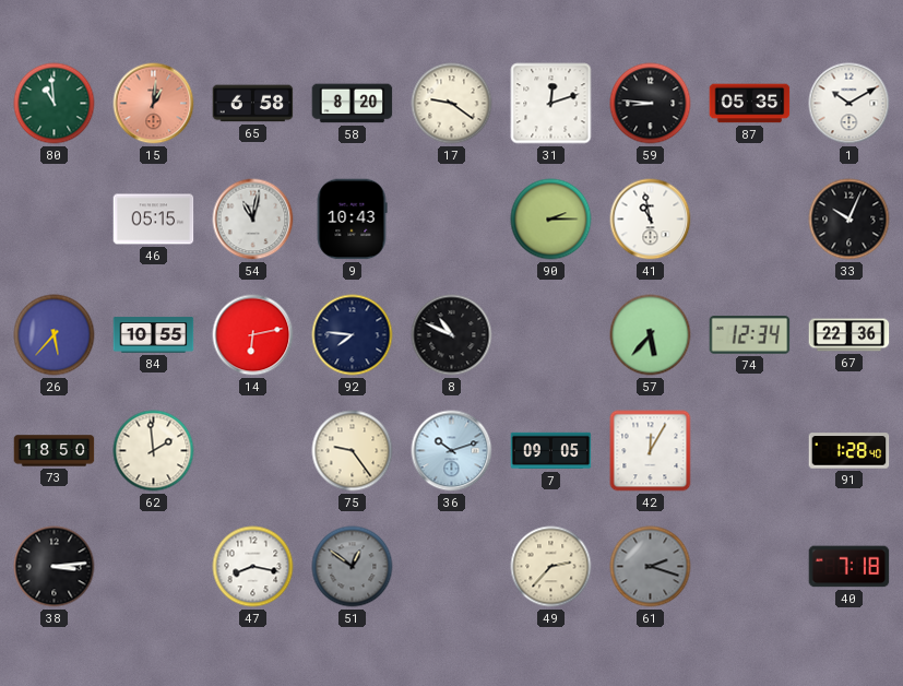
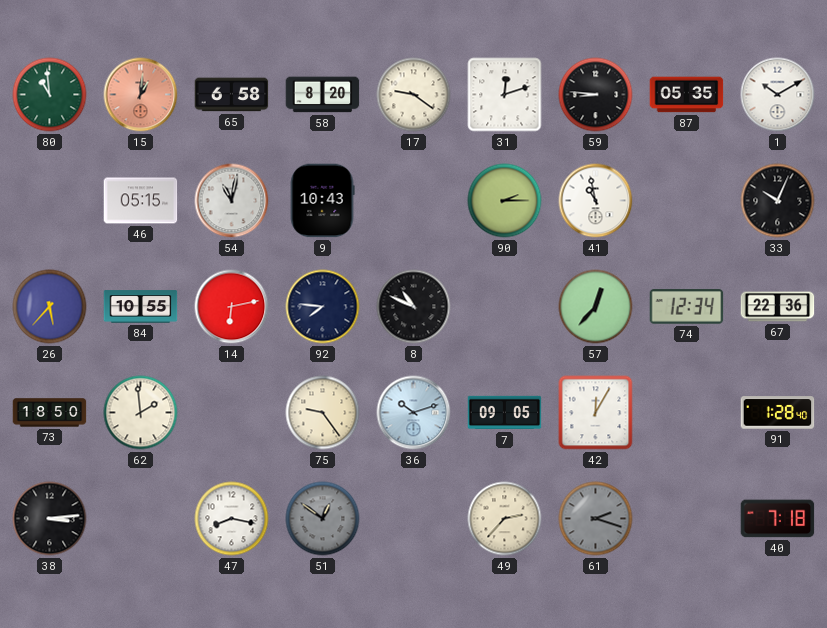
57: 5:37 -> 12:37
